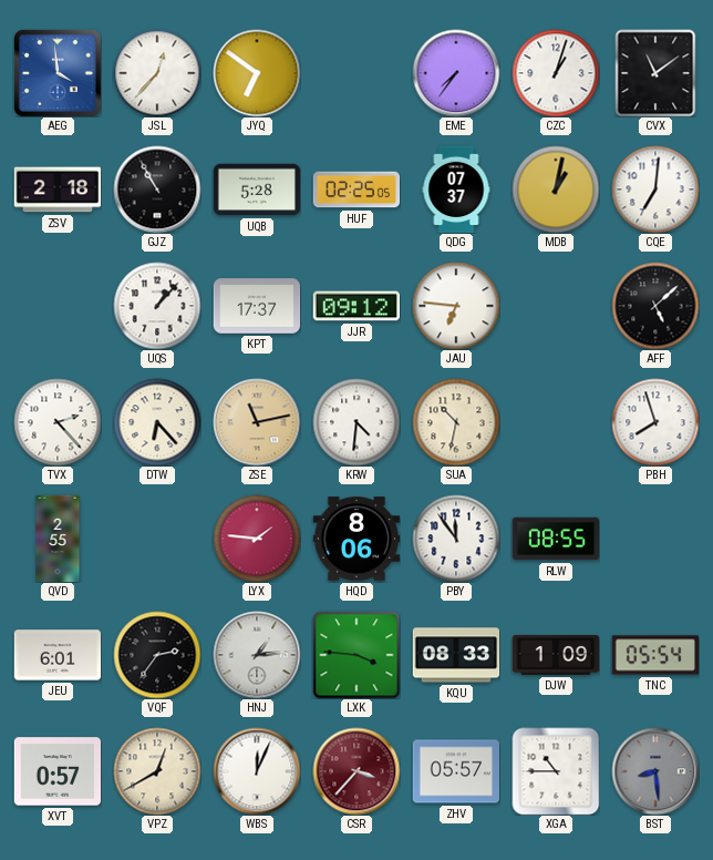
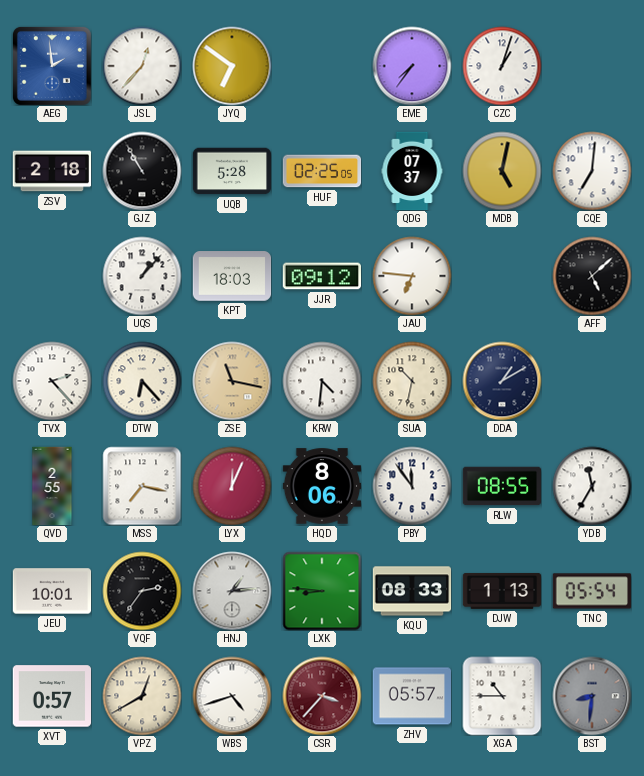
AEG: 3:59 -> 1:59
CVX: 11:09 -> none
MDB: 1:02 -> 5:02
KPT: 17:37 -> 18:03
ZSE: 11:13 -> 11:17
DDA: none -> 1:10
PBH: 7:57 -> none
MSS: none -> 7:17
LYX: 1:46 -> 12:04
YDB: none -> 11:35
JEU: 6:01 -> 10:01
LXK: 3:46 -> 8:46
DJW: 1:09 -> 1:13
WBS: 12:04 -> 4:42
BST: 8:29 -> 8:31
